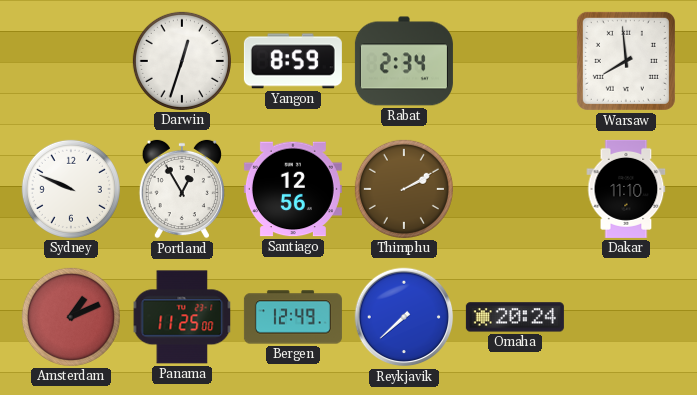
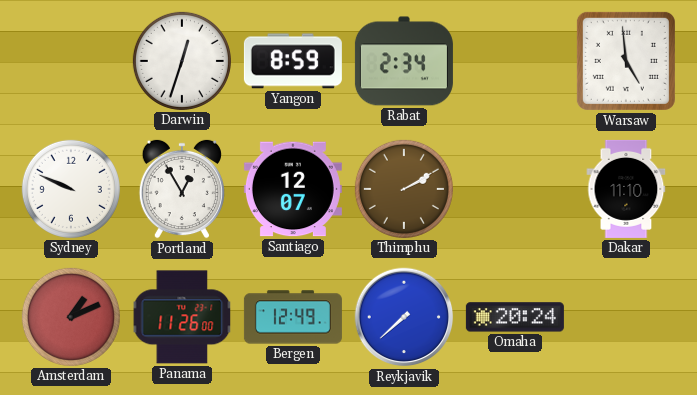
Warsaw: 7:59 -> 4:59
Santiago: 12:56 -> 12:07
Panama: 11:25 -> 11:26
